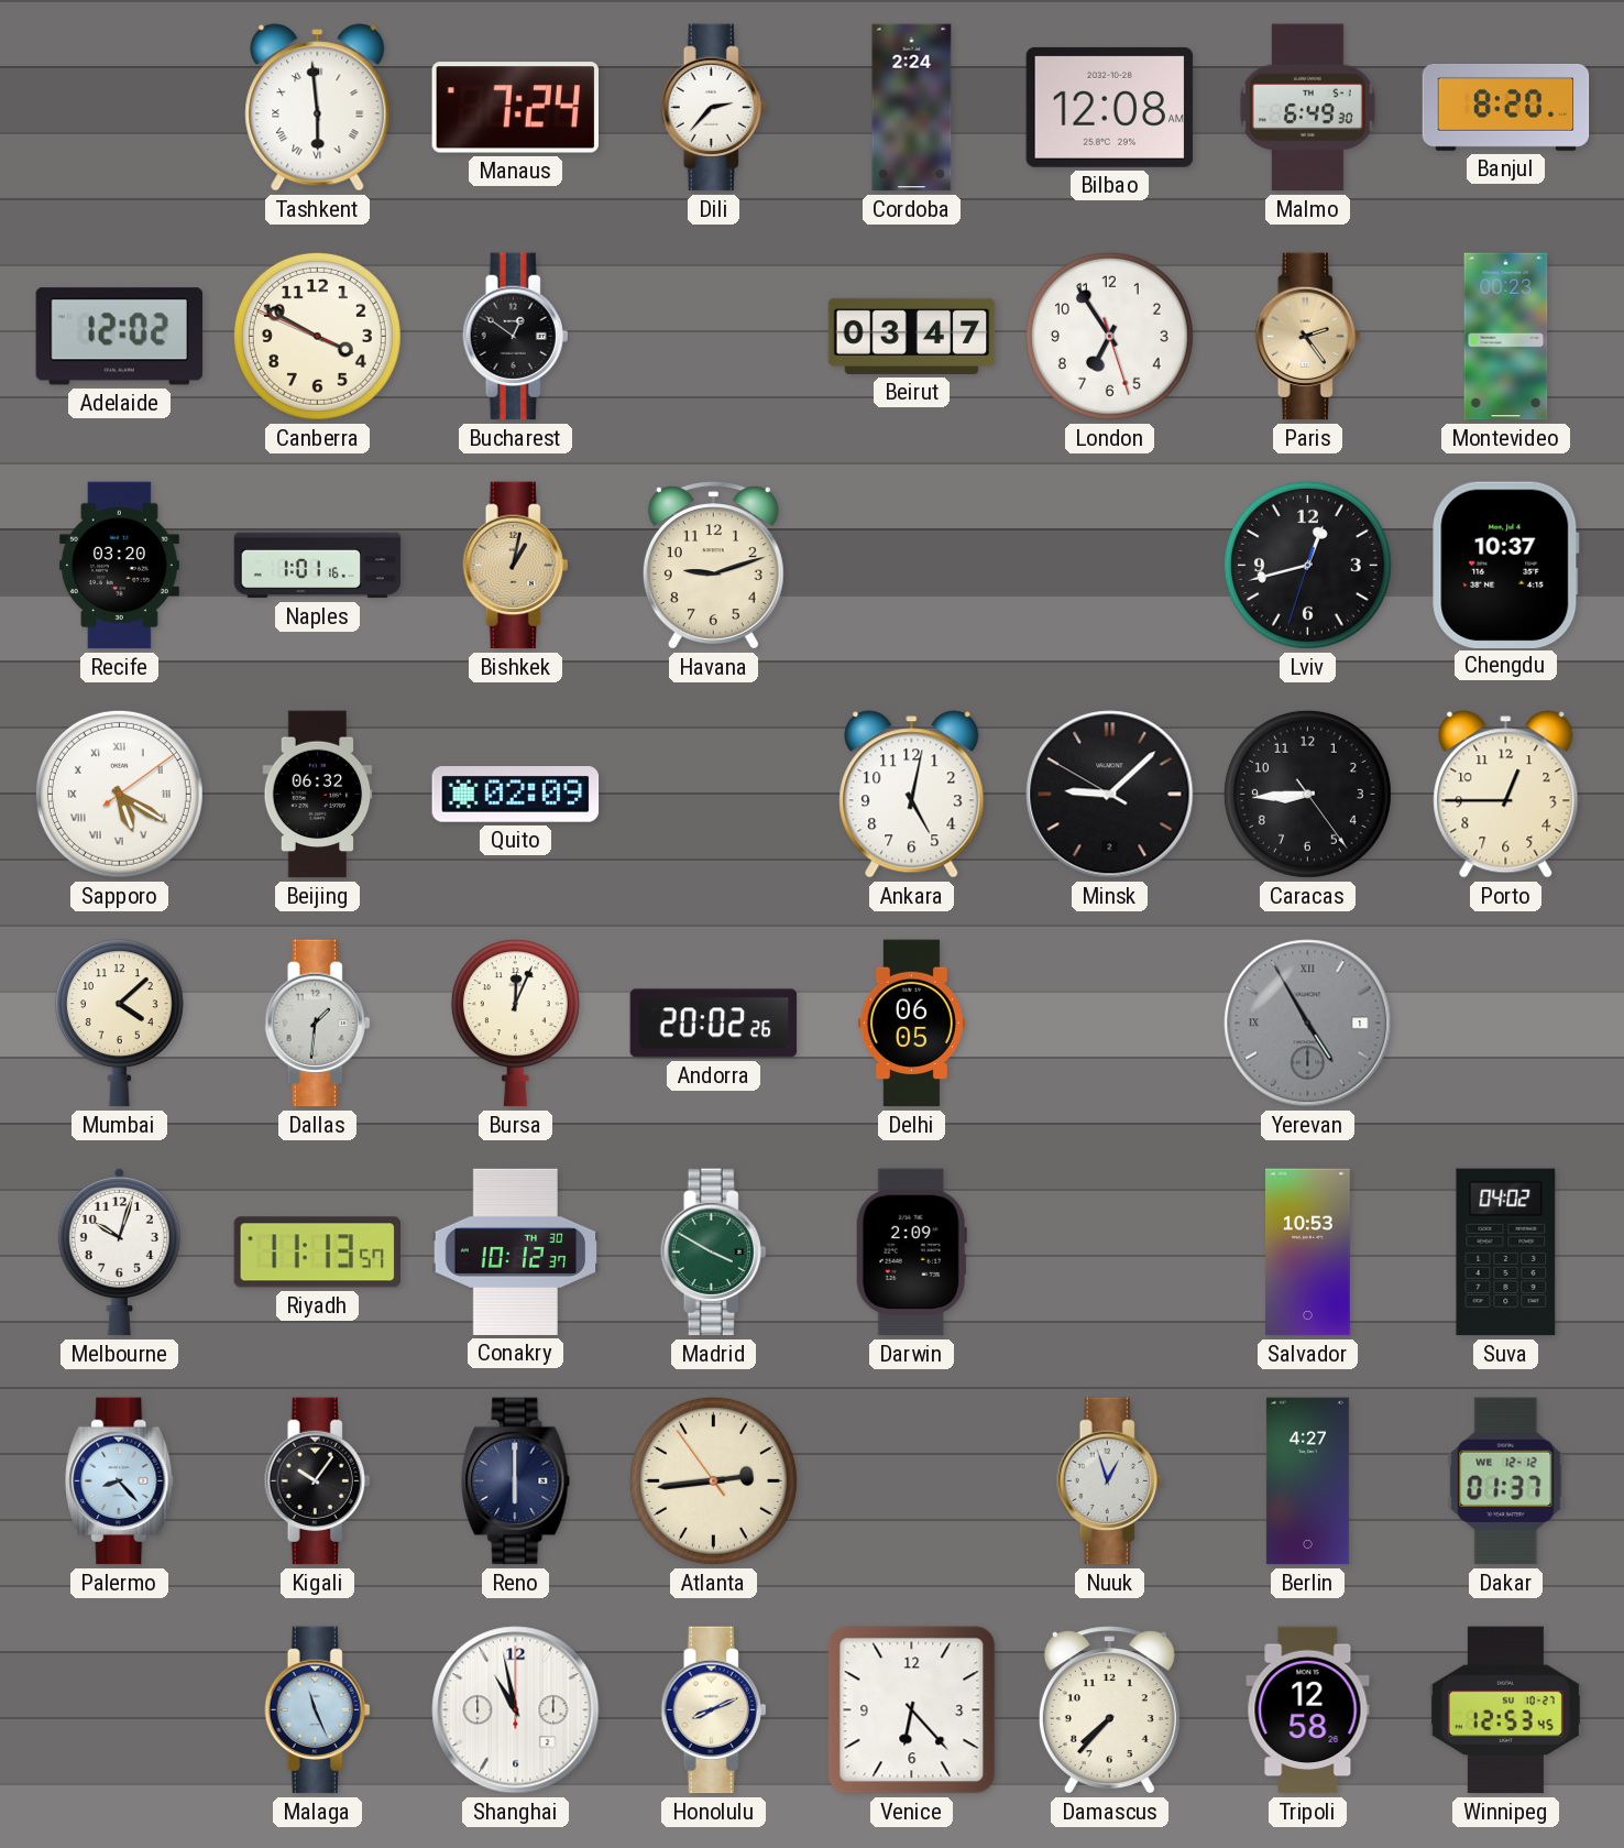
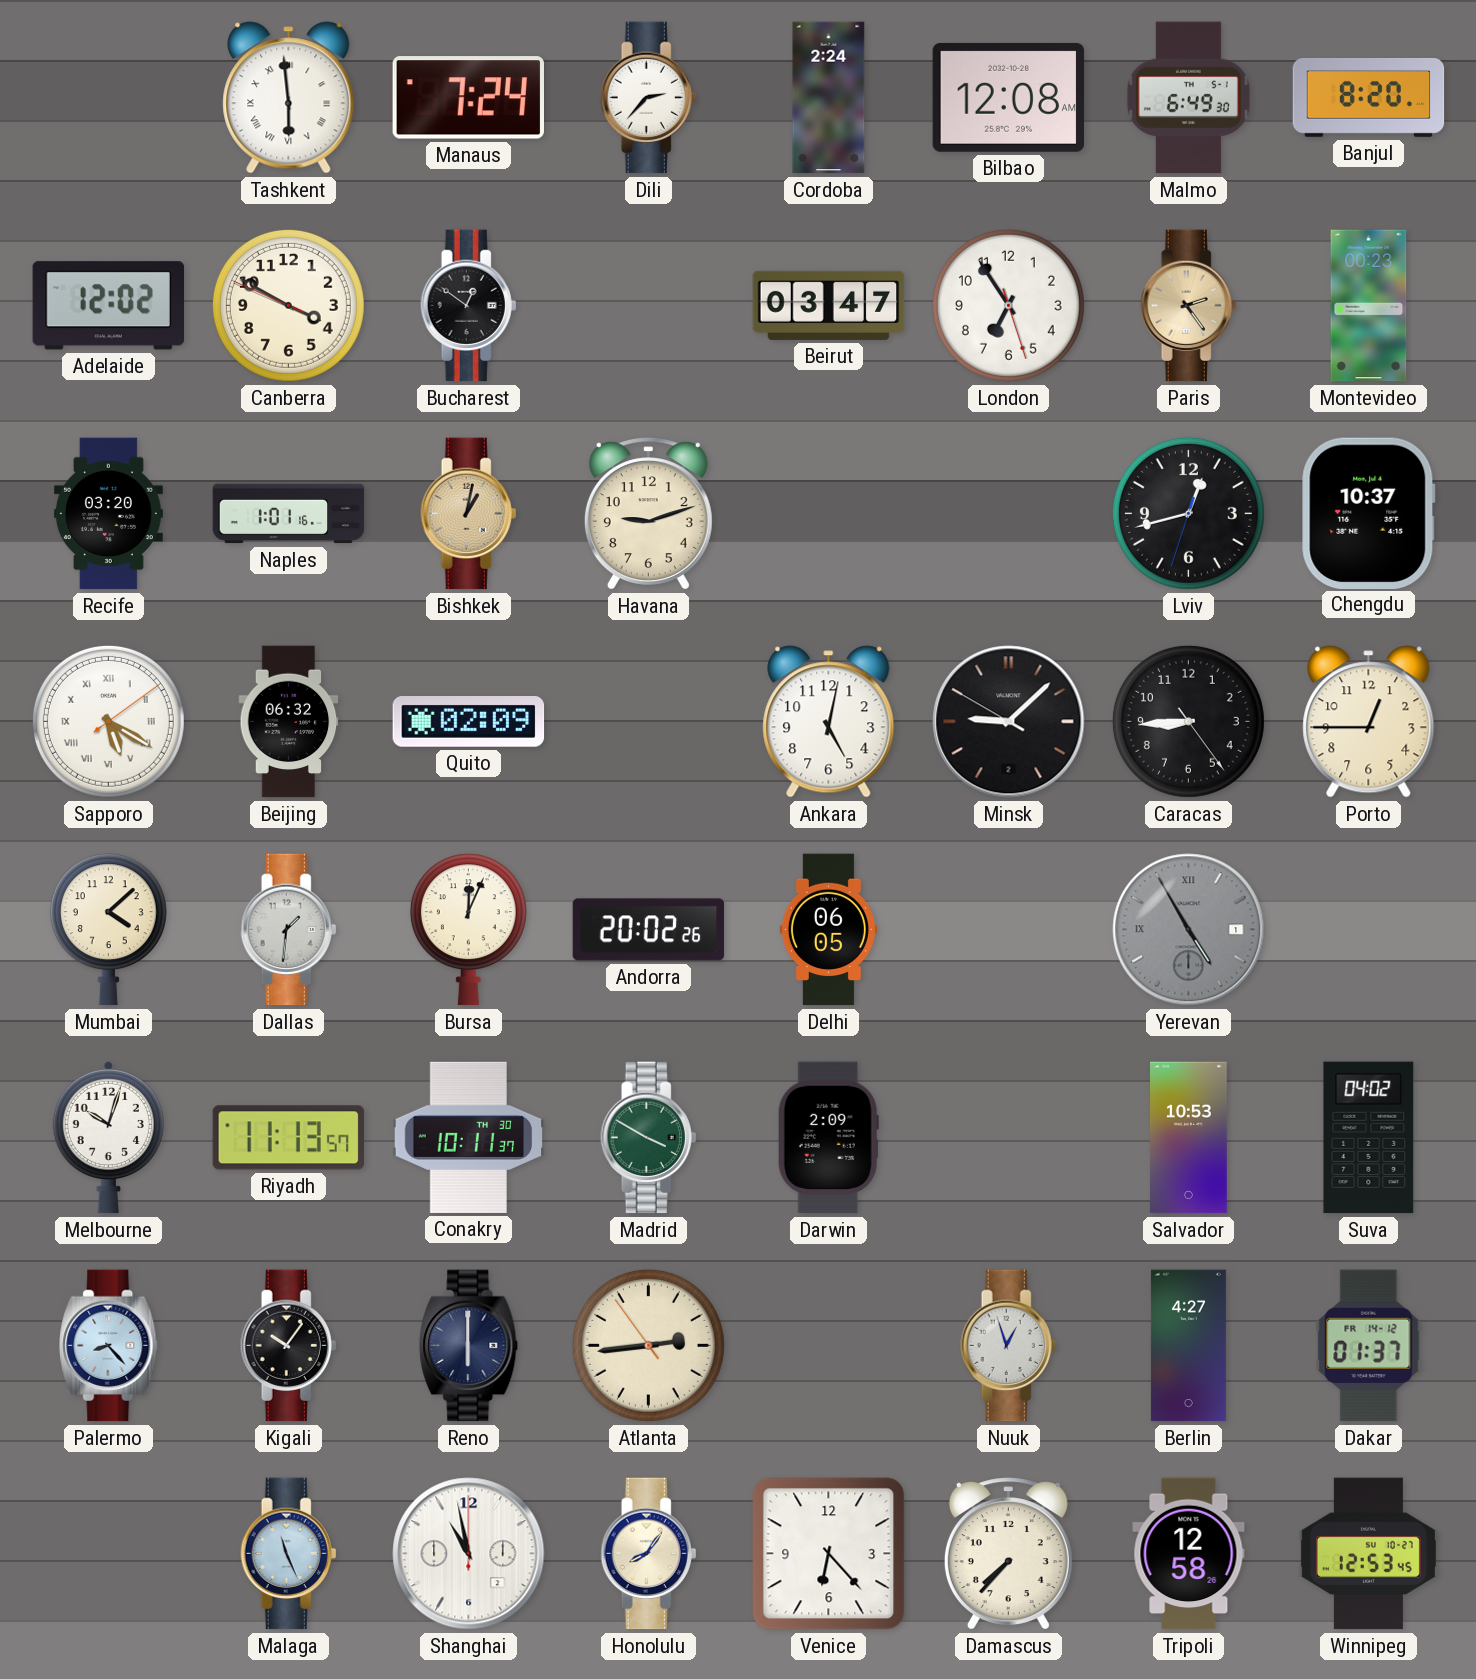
Conakry: 10:12 -> 10:11
Dakar date: WE 12-12 -> FR 14-12
Honolulu: 8:11 -> 8:06
